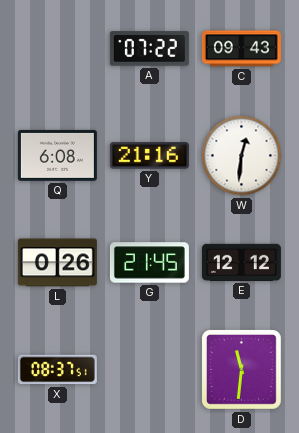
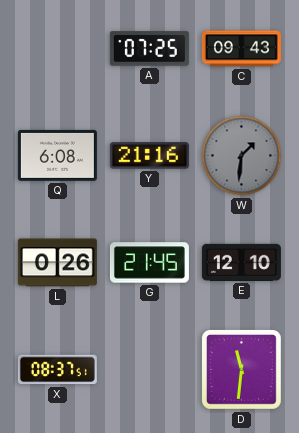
A: 07:22 -> 07:25
W: 12:31 -> 1:31
W dial: white -> grey
E: 12:12 -> 12:10
